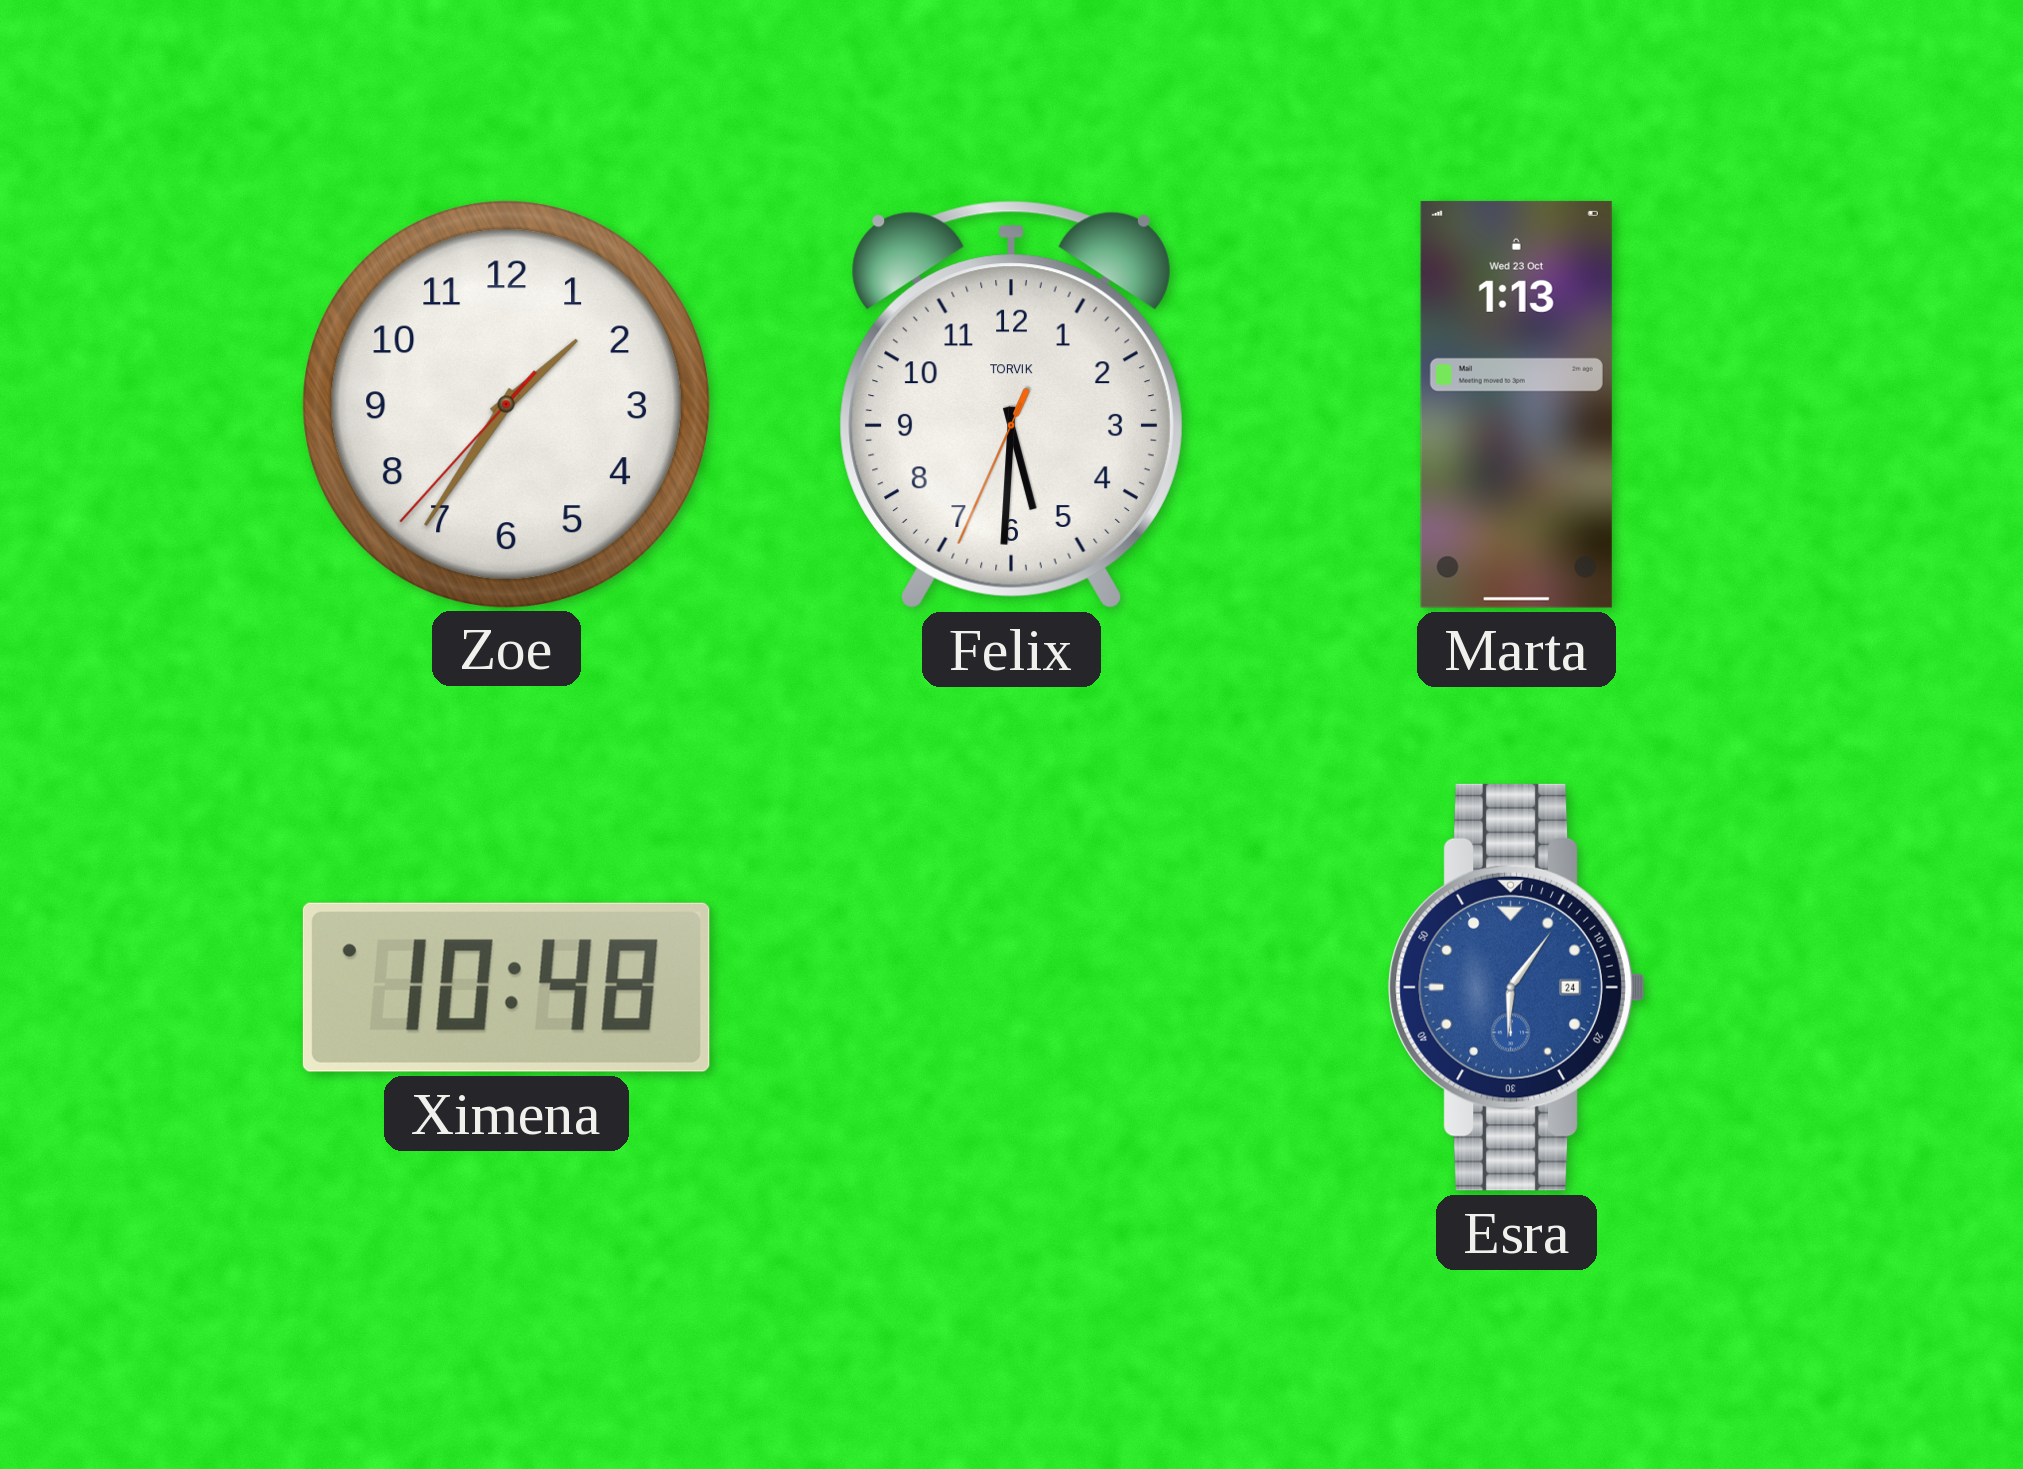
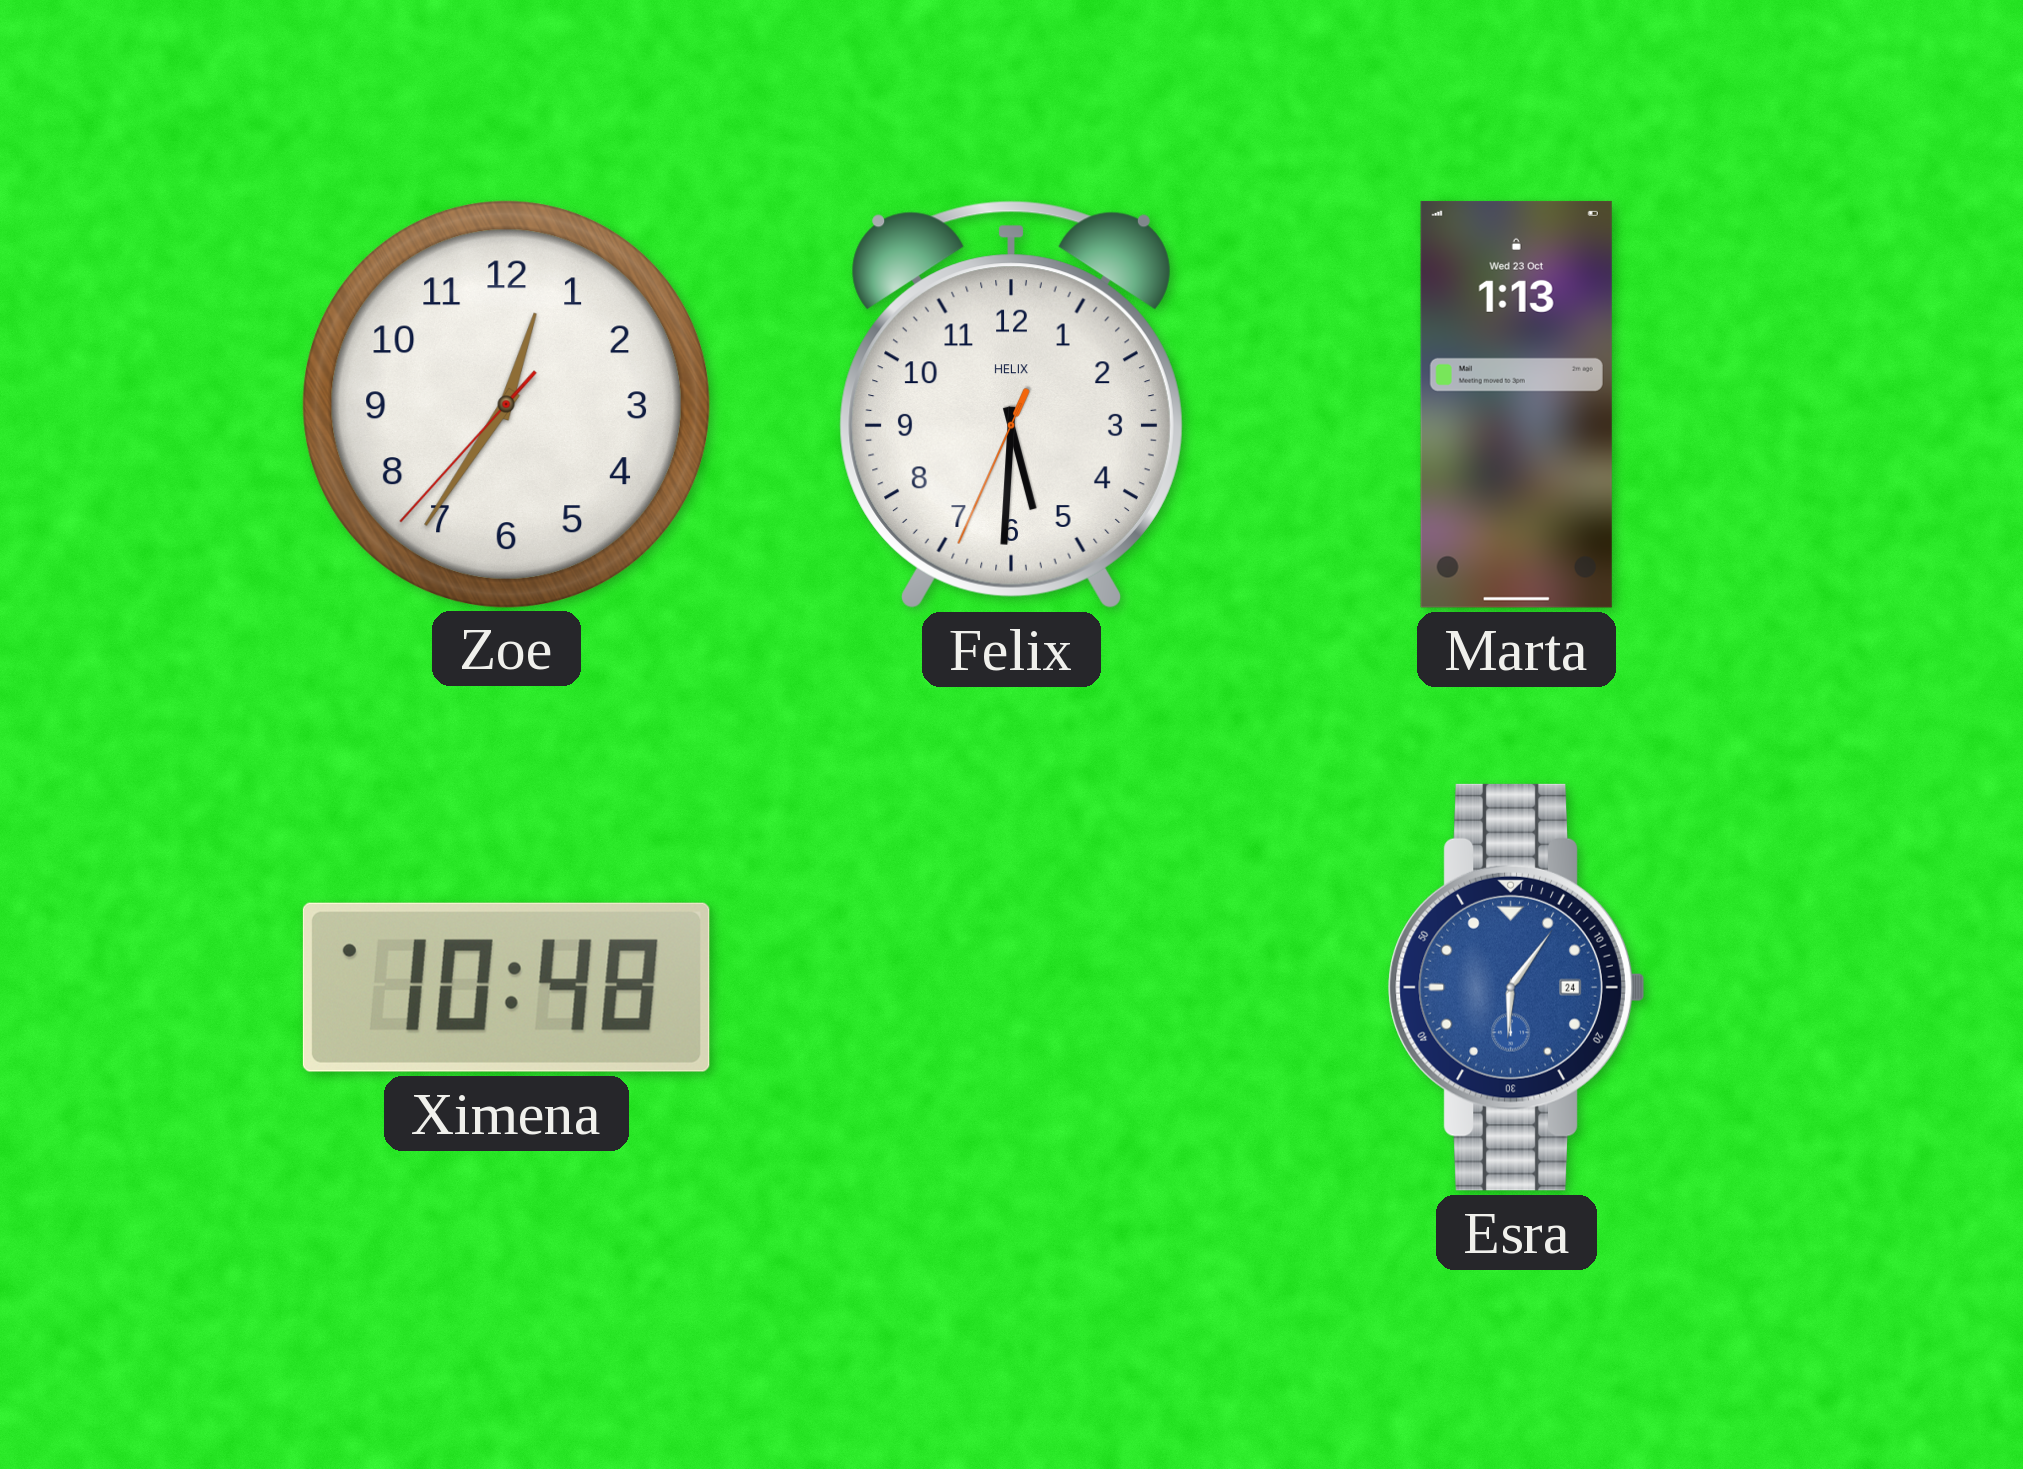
Zoe: 1:35 -> 12:35
Felix brand: TORVIK -> HELIX
